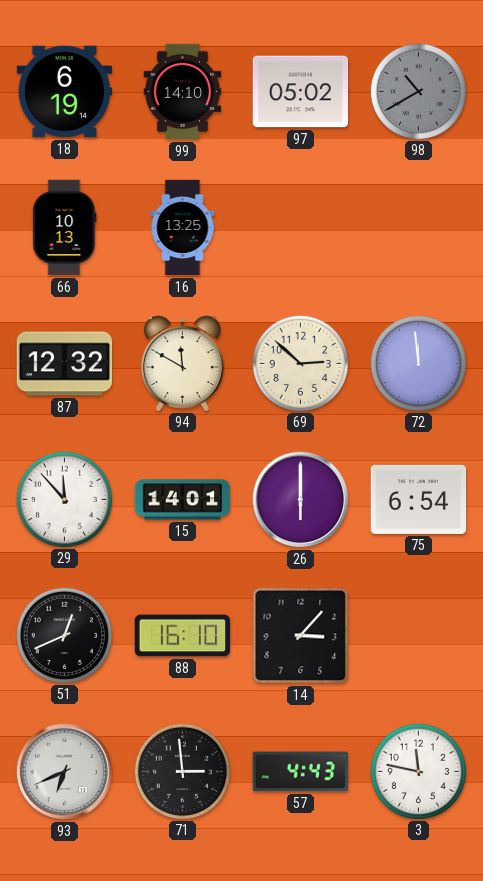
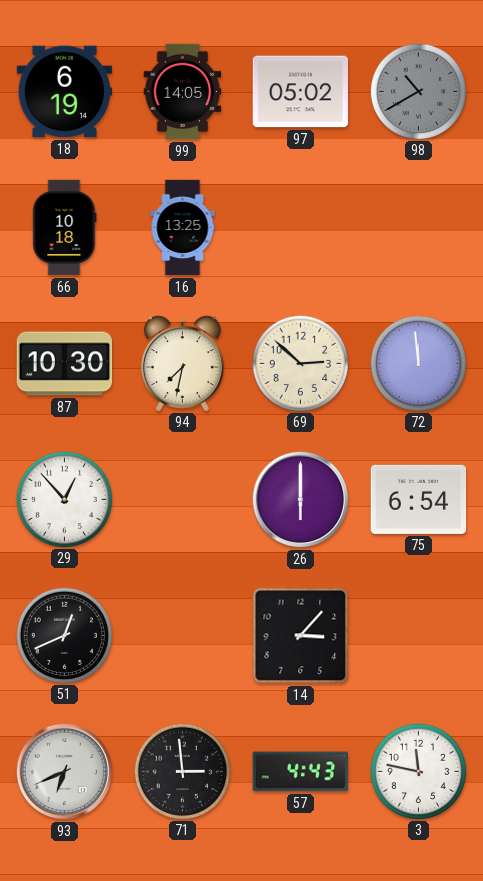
99: 14:10 -> 14:05
66: 10:13 -> 10:18
87: 12:32 -> 10:30
94: 11:50 -> 7:32
29: 11:53 -> 12:53
15: 14:01 -> none
88: 16:10 -> none
